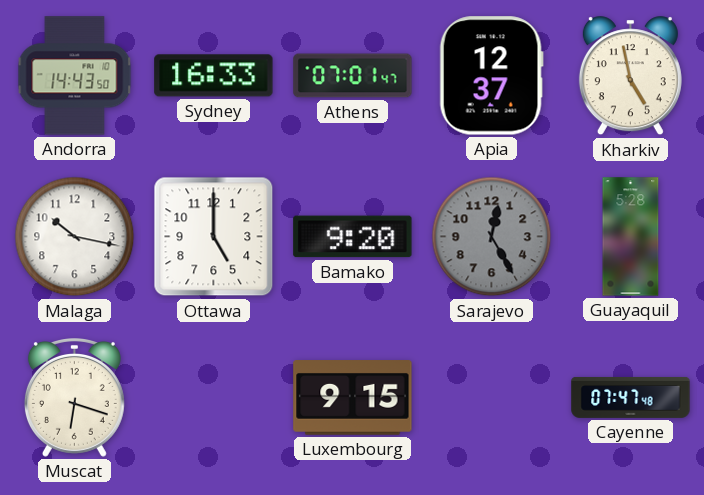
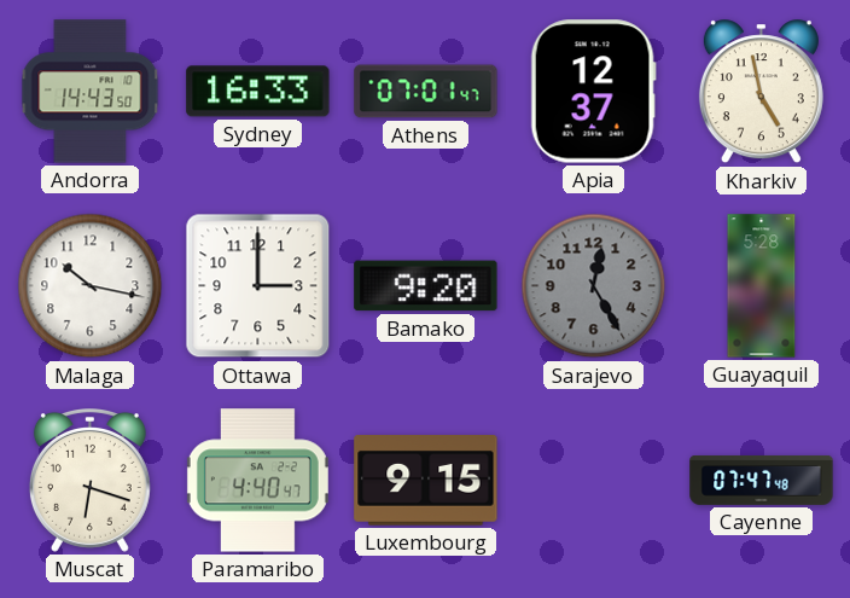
Ottawa: 5:00 -> 3:00
Paramaribo: none -> 4:40
